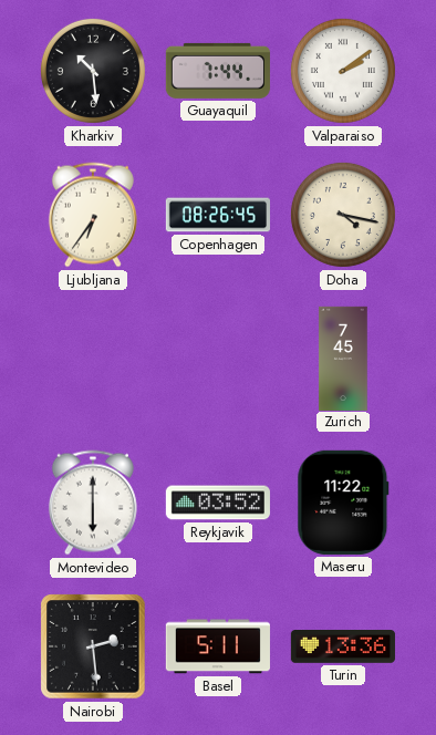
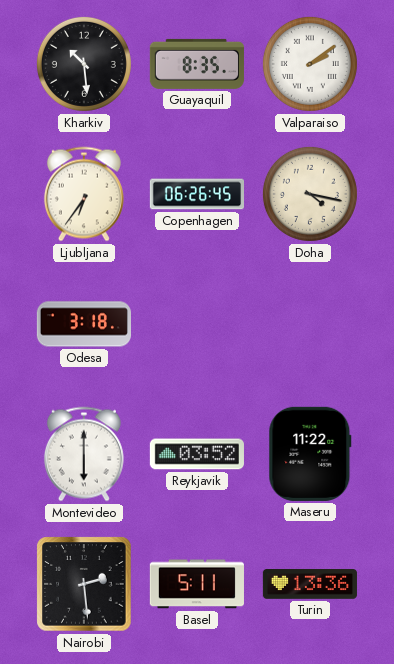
Guayaquil: 7:44 -> 8:35
Copenhagen: 08:26 -> 06:26
Odesa: none -> 3:18
Zurich: 7:45 -> none
